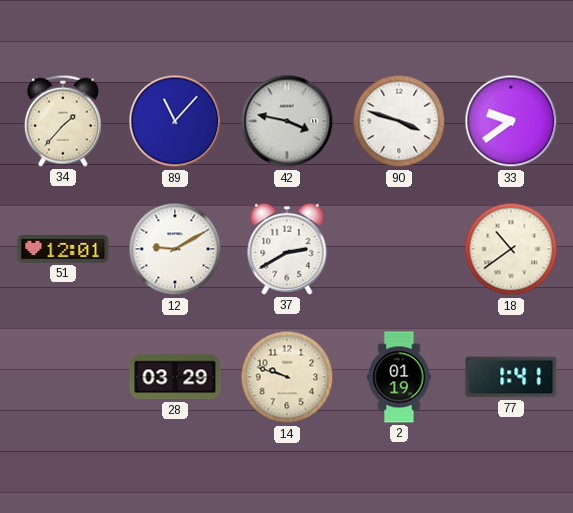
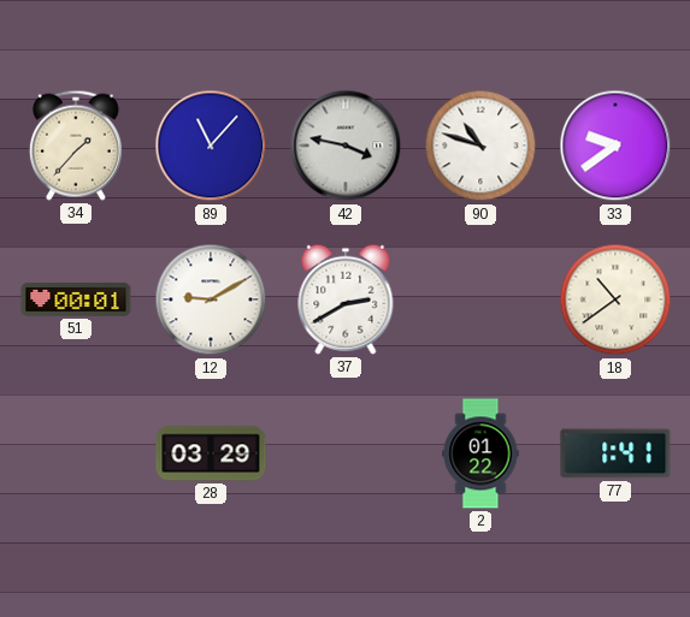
90: 3:48 -> 10:48
51: 12:01 -> 00:01
14: 9:48 -> none
2: 01:19 -> 01:22
